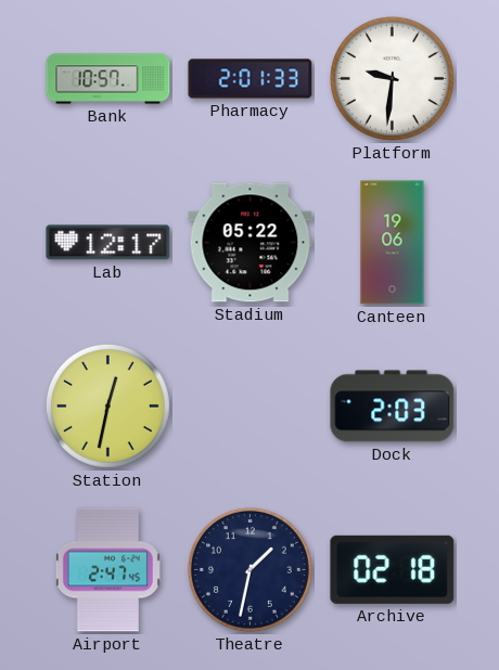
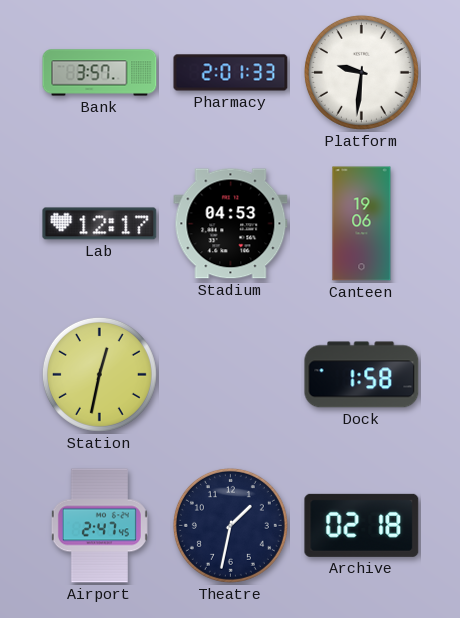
Bank: 10:57 -> 3:57
Stadium: 05:22 -> 04:53
Dock: 2:03 -> 1:58
